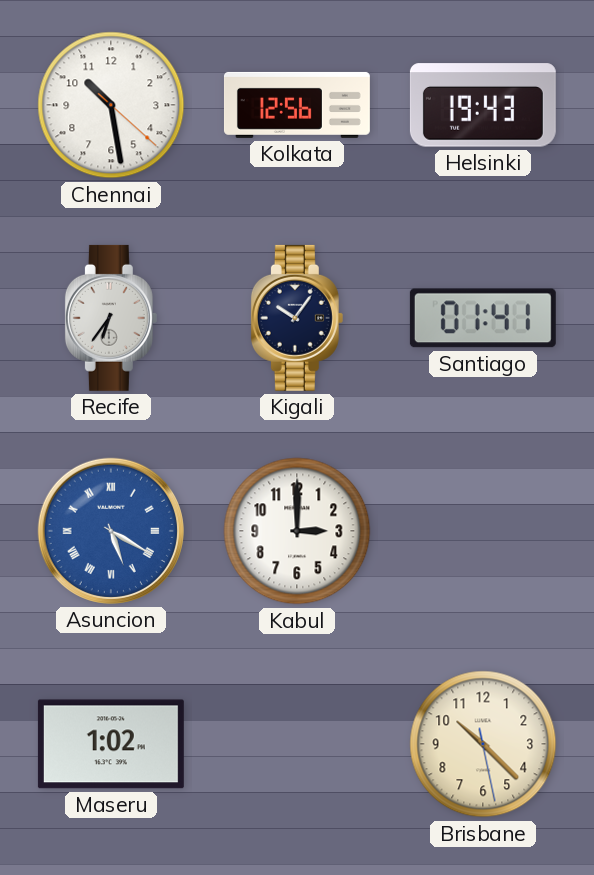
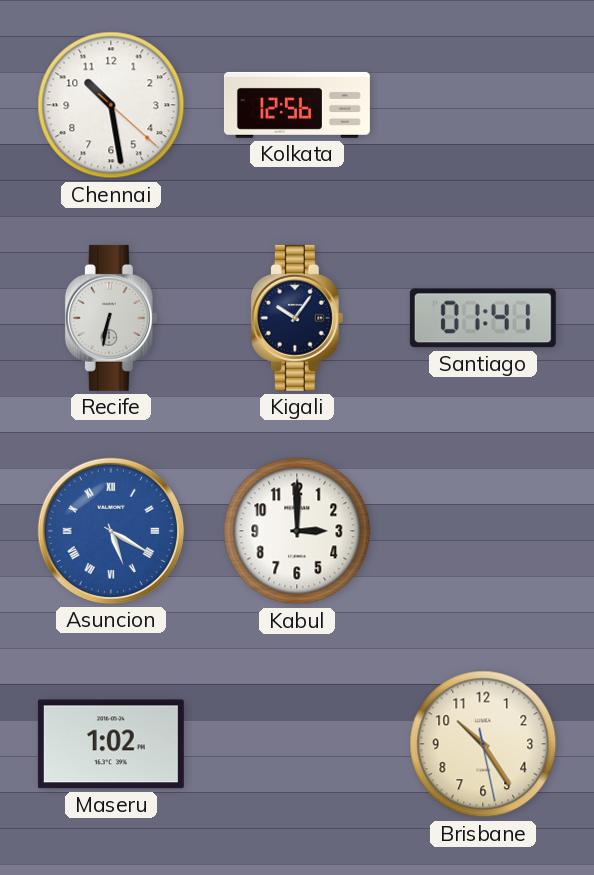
Helsinki: 19:43 -> none
Recife: 6:36 -> 6:32
Brisbane: 10:22 -> 10:24
